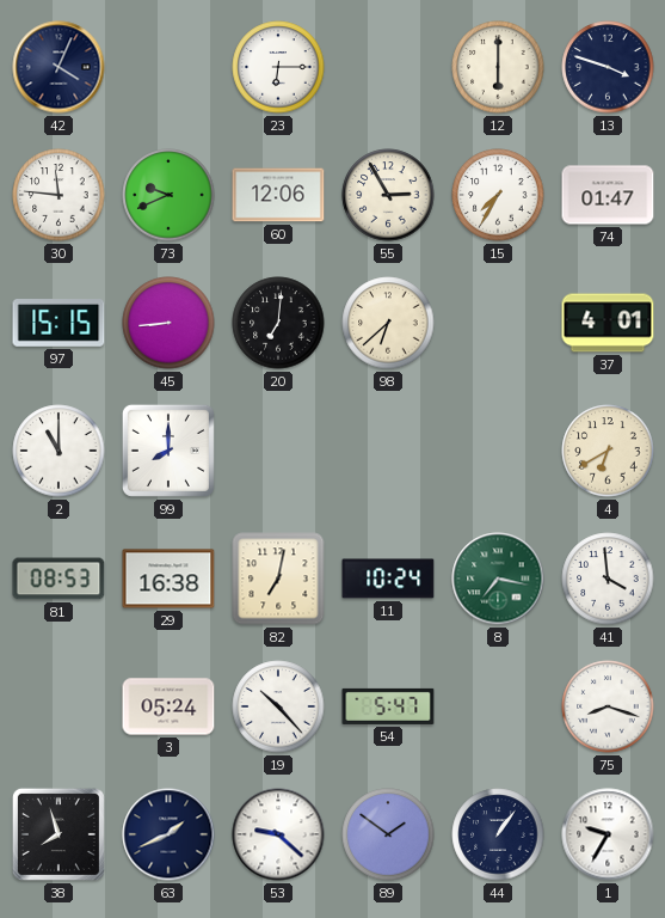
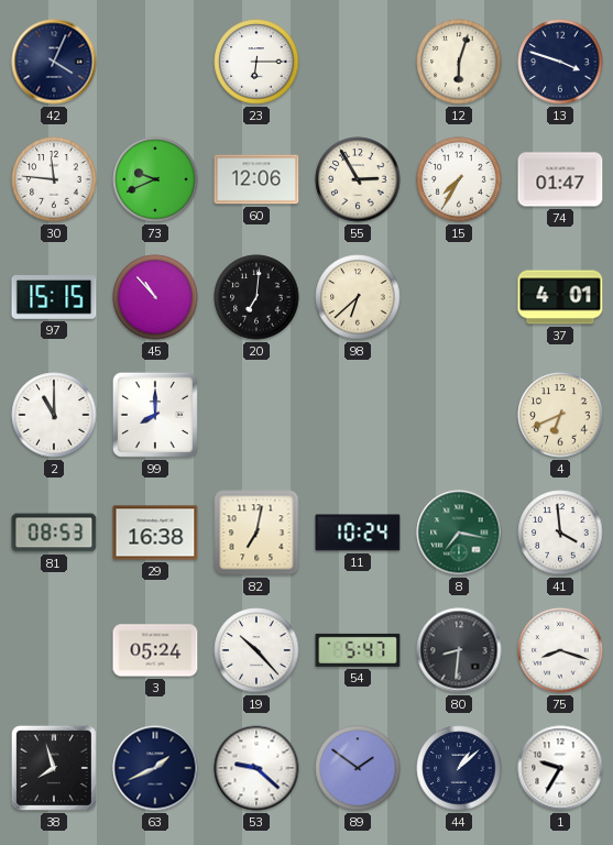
12: 6:00 -> 6:03
45: 8:44 -> 10:53
4: 6:40 -> 6:41
80: none -> 8:31
44: 1:06 -> 1:08
